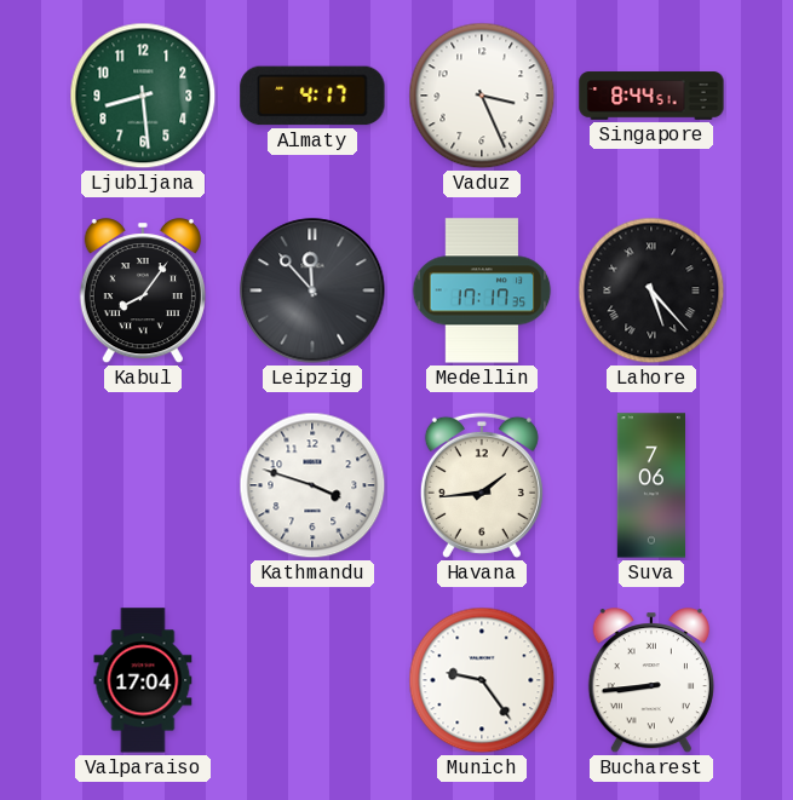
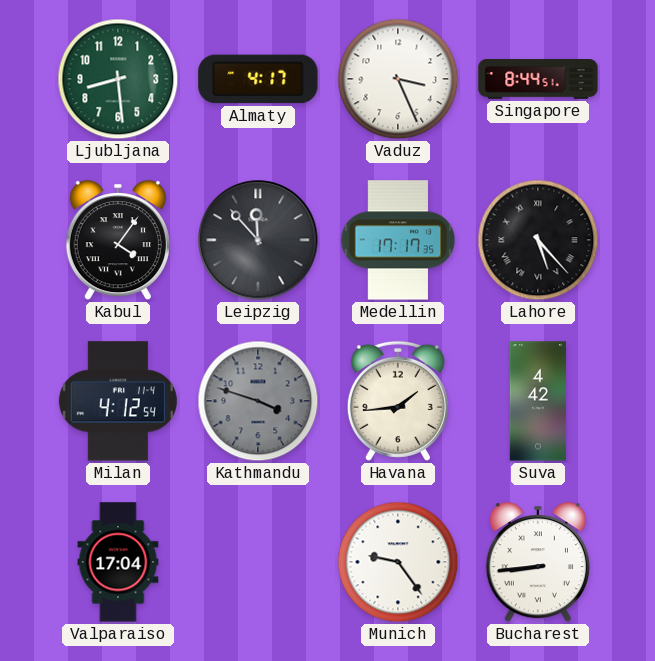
Kabul: 8:06 -> 4:06
Milan: none -> 4:12
Kathmandu dial: white -> grey
Suva: 7:06 -> 4:42
